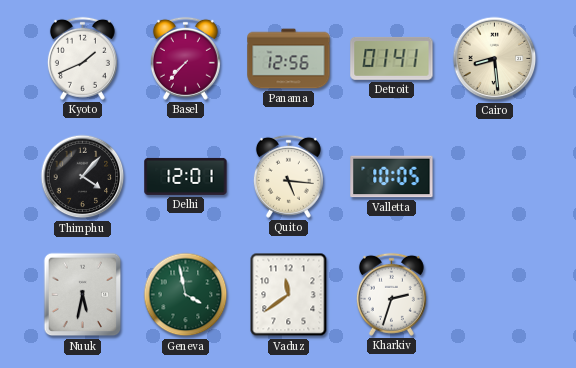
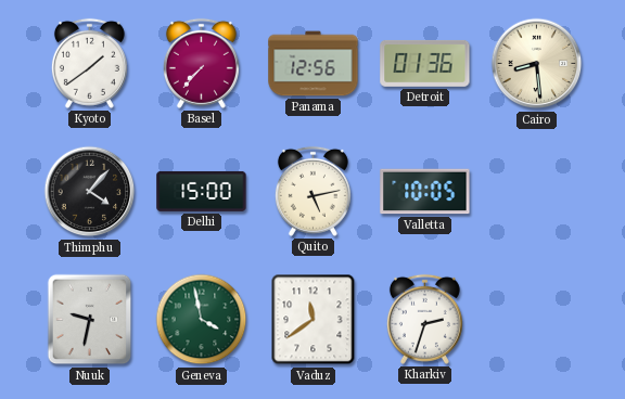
Kyoto: 1:41 -> 1:39
Detroit: 01:41 -> 01:36
Delhi: 12:01 -> 15:00
Quito: 5:16 -> 5:13
Nuuk: 5:32 -> 9:32
